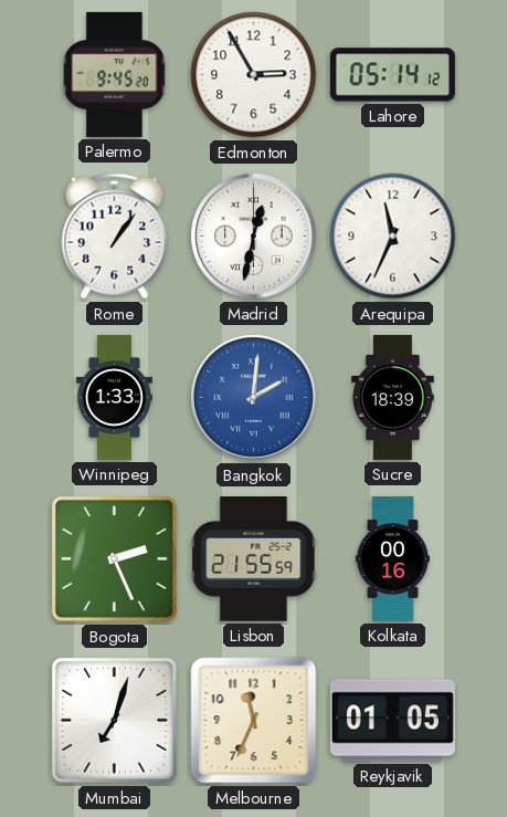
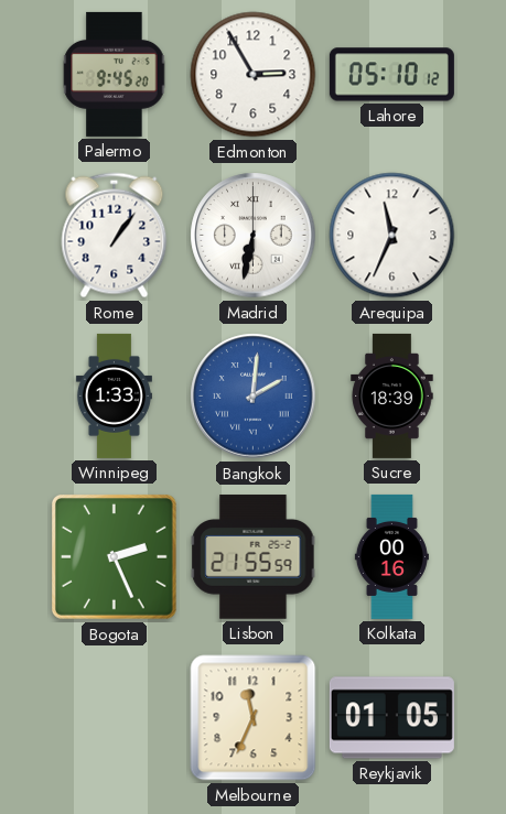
Lahore: 05:14 -> 05:10
Madrid: 12:32 -> 6:32
Mumbai: 7:03 -> none
